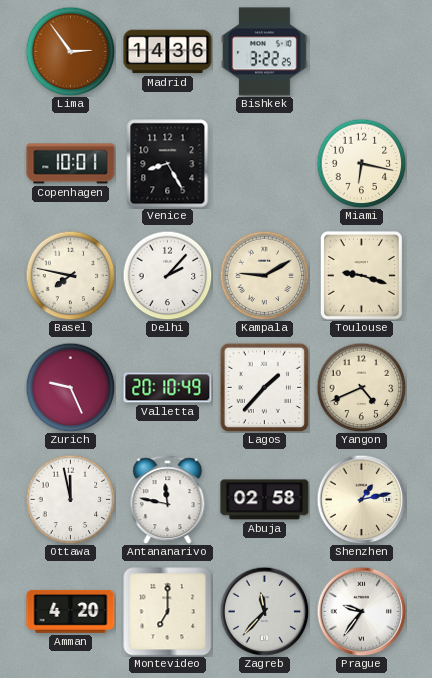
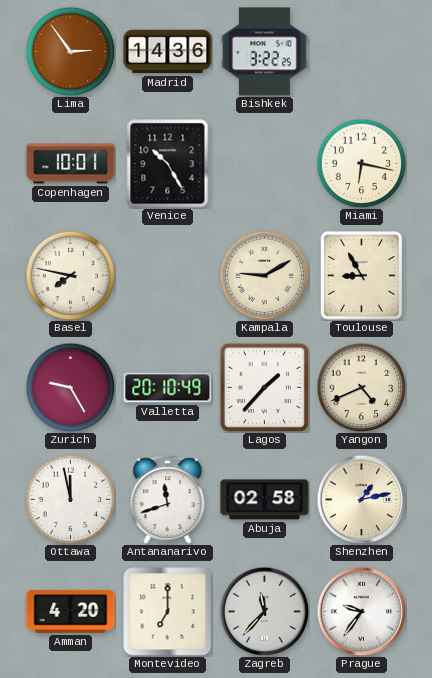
Venice: 8:25 -> 10:25
Delhi: 2:07 -> none
Toulouse: 9:18 -> 8:55
Zurich: 9:26 -> 9:25
Antananarivo: 11:47 -> 11:42
